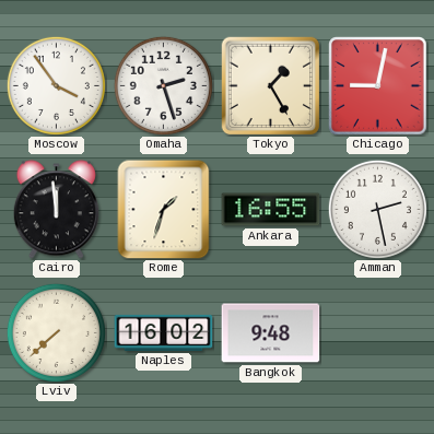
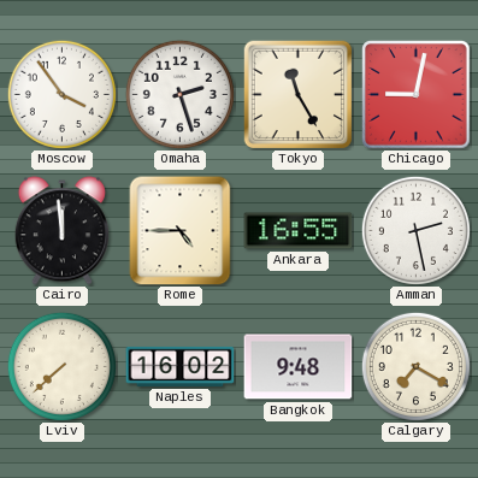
Tokyo: 1:25 -> 11:25
Rome: 1:33 -> 4:45
Calgary: none -> 7:20
